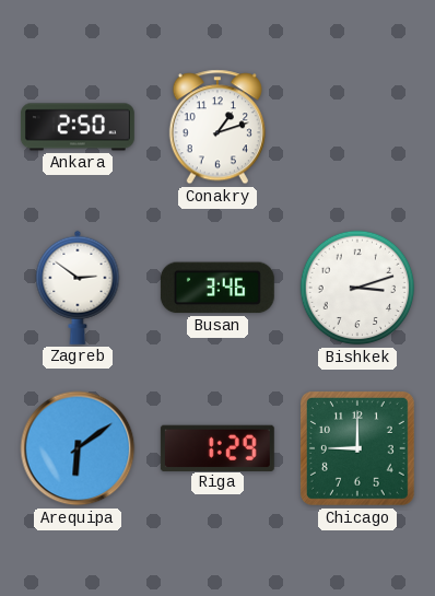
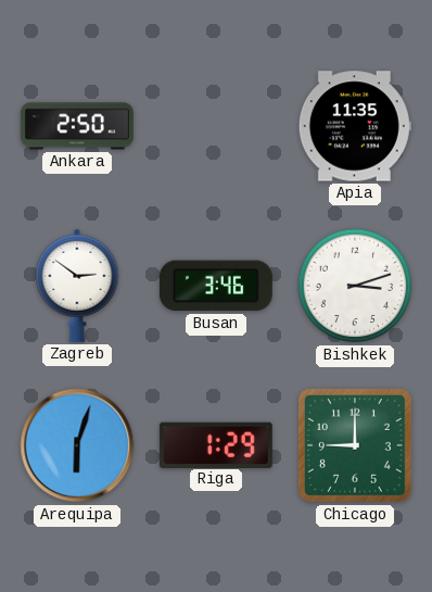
Conakry: 1:12 -> none
Apia: none -> 11:35
Arequipa: 6:09 -> 6:03
